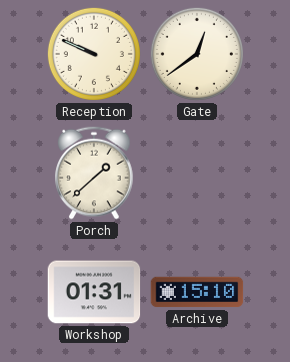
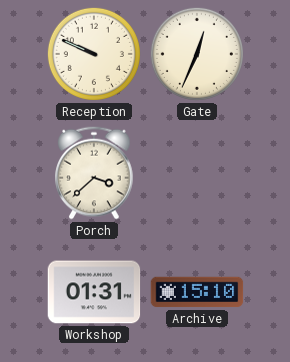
Gate: 12:39 -> 12:34
Porch: 1:38 -> 3:38
